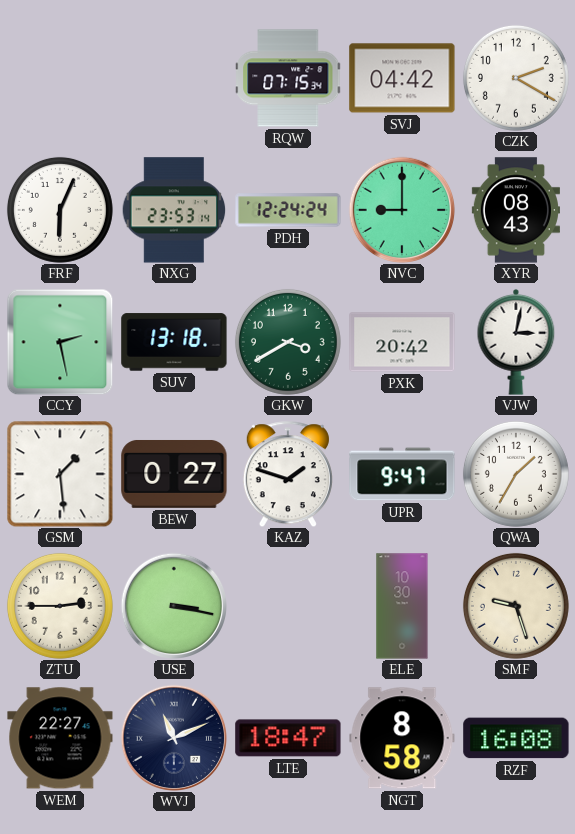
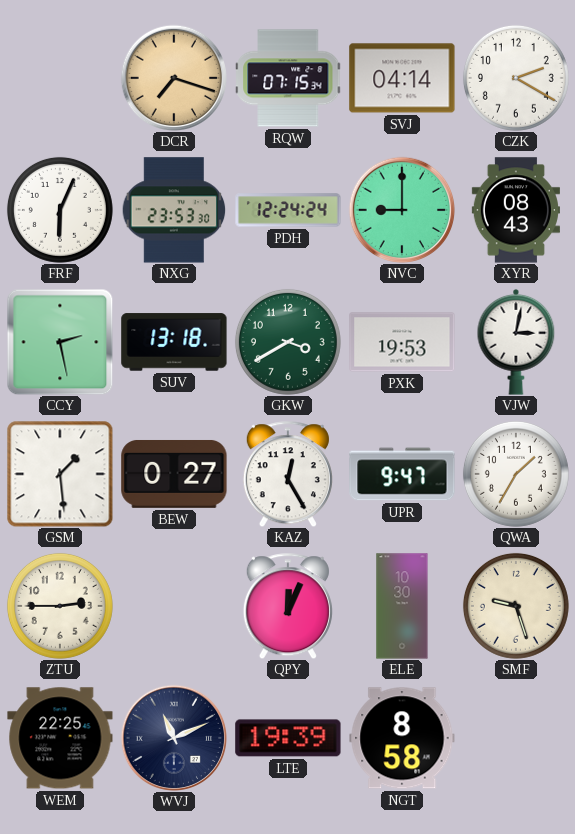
DCR: none -> 7:18
SVJ: 04:42 -> 04:14
NXG: 23:53:14 -> 23:53:30
PXK: 20:42 -> 19:53
KAZ: 1:48 -> 12:25
USE: 3:17 -> none
QPY: none -> 12:04
WEM: 22:27 -> 22:25
LTE: 18:47 -> 19:39
RZF: 16:08 -> none
